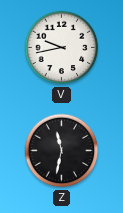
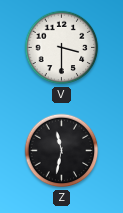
V: 9:43 -> 3:30
